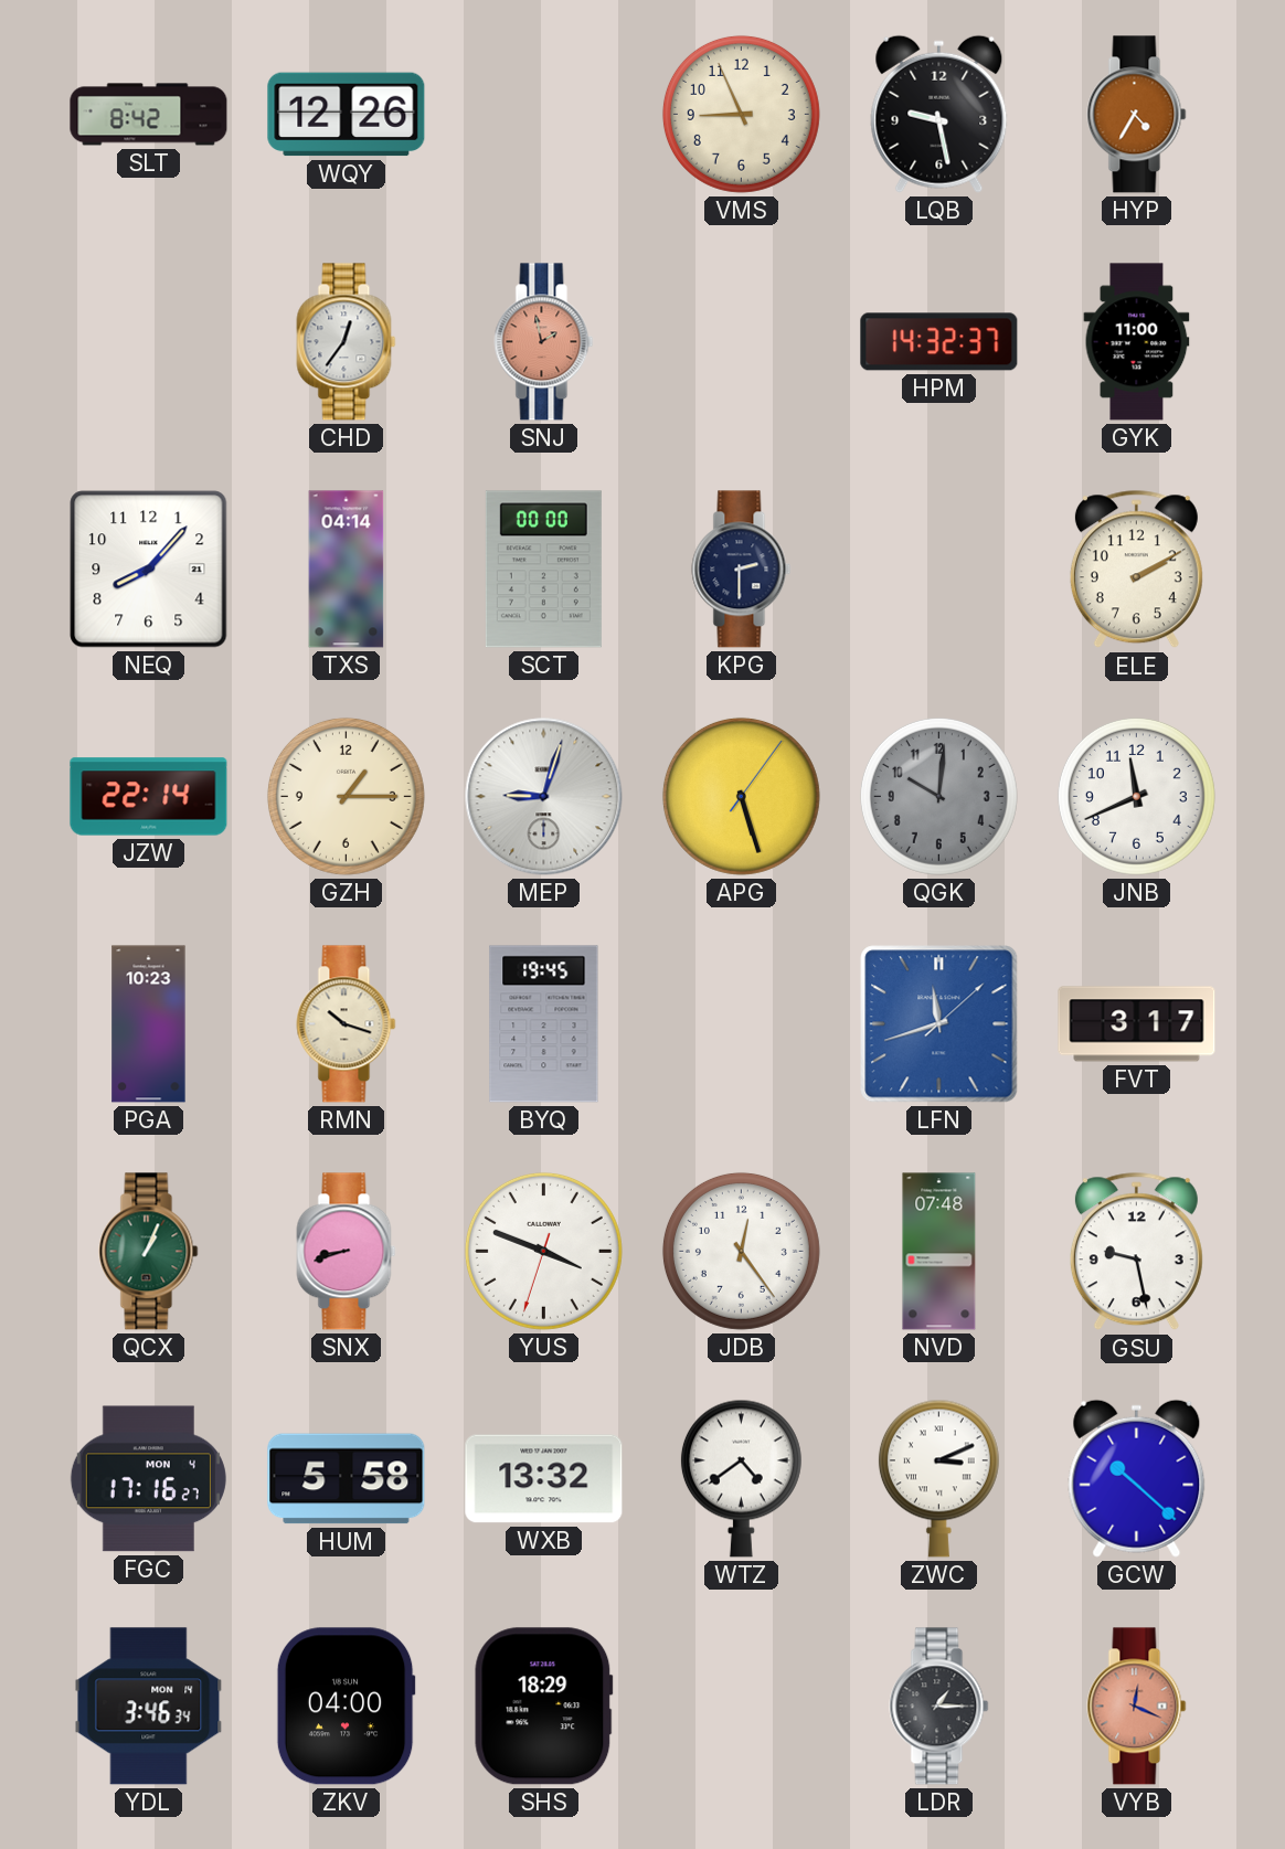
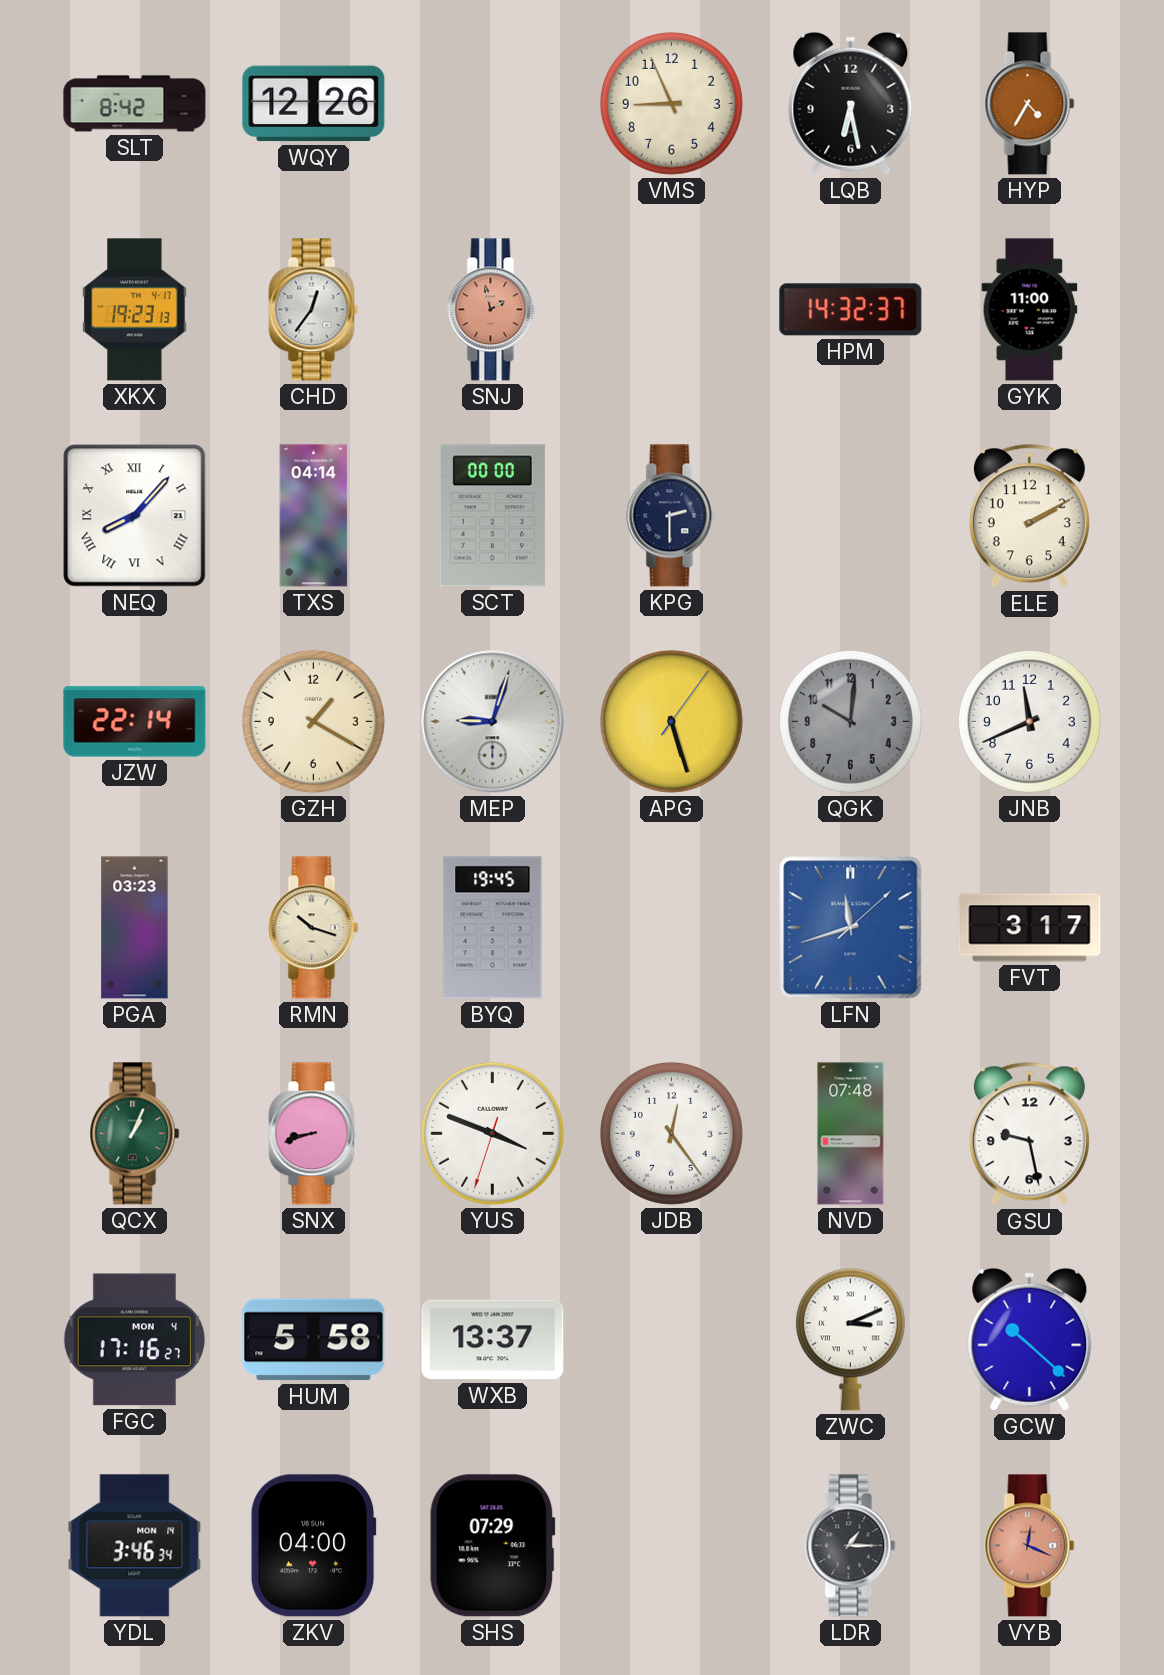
LQB: 9:28 -> 6:28
XKX: none -> 19:23
NEQ numerals: Arabic -> Roman
GZH: 1:15 -> 1:20
PGA: 10:23 -> 03:23
WXB: 13:32 -> 13:37
WTZ: 4:39 -> none
SHS: 18:29 -> 07:29
